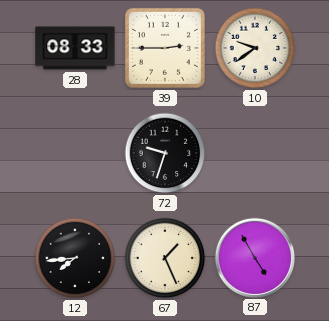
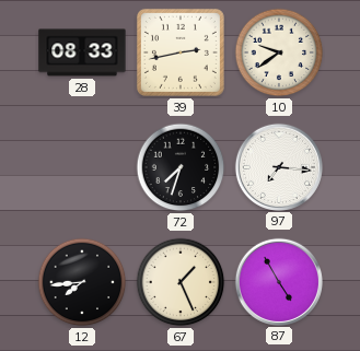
39: 2:45 -> 2:43
72: 9:33 -> 7:33
97: none -> 7:16
